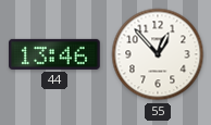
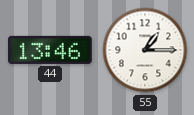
55: 12:53 -> 1:15
